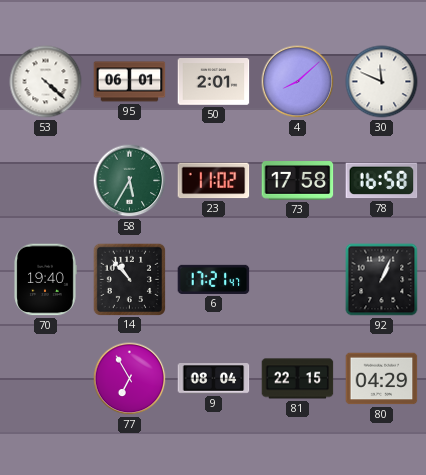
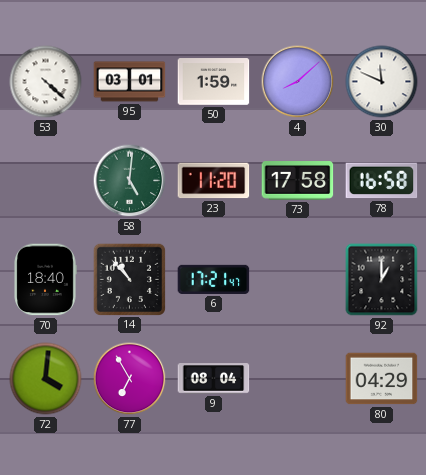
95: 06:01 -> 03:01
50: 2:01 -> 1:59
58: 5:35 -> 5:01
23: 11:02 -> 11:20
70: 19:40 -> 18:40
92: 1:04 -> 1:00
72: none -> 4:01
81: 22:15 -> none
